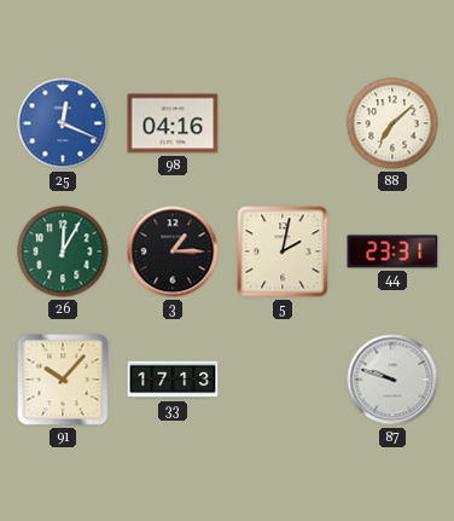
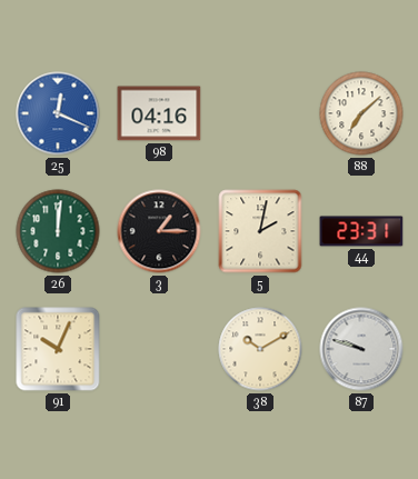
26: 12:05 -> 12:01
91: 10:07 -> 10:04
33: 17:13 -> none
38: none -> 10:10
